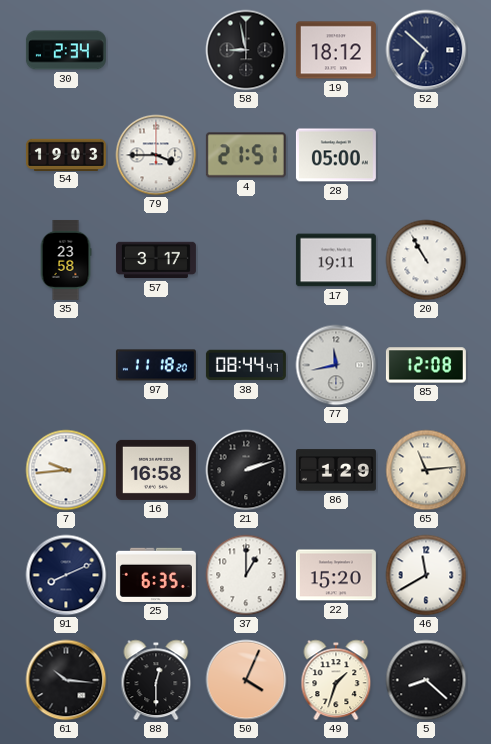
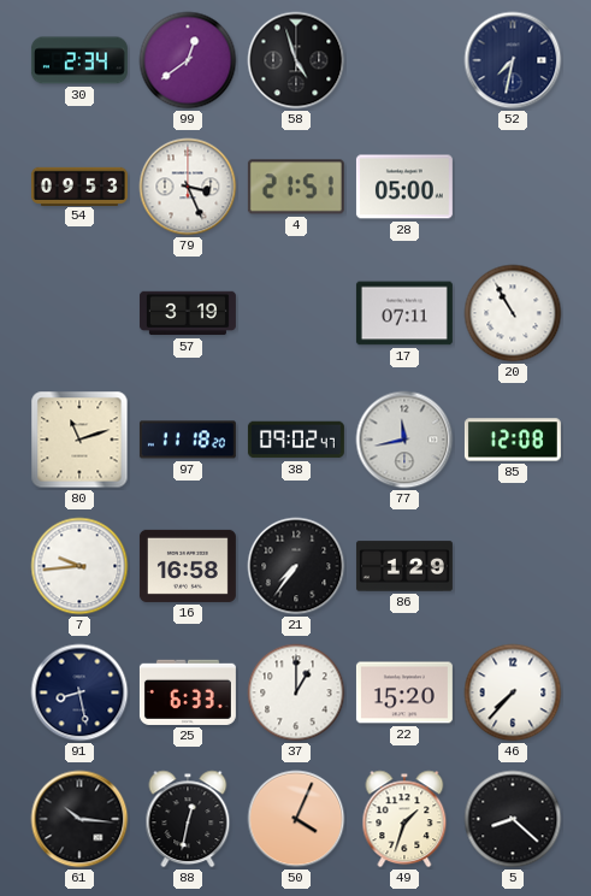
99: none -> 12:39
58: 8:58 -> 4:57
19: 18:12 -> none
52: 6:52 -> 7:32
54: 19:03 -> 09:53
79: 3:45 -> 3:26
35: 23:58 -> none
57: 3:17 -> 3:19
17: 19:11 -> 07:11
80: none -> 11:12
38: 08:44 -> 09:02
21: 2:12 -> 7:36
65: 11:14 -> none
91: 8:11 -> 8:28
25: 6:35 -> 6:33
46: 11:40 -> 7:37
88: 12:30 -> 12:32
